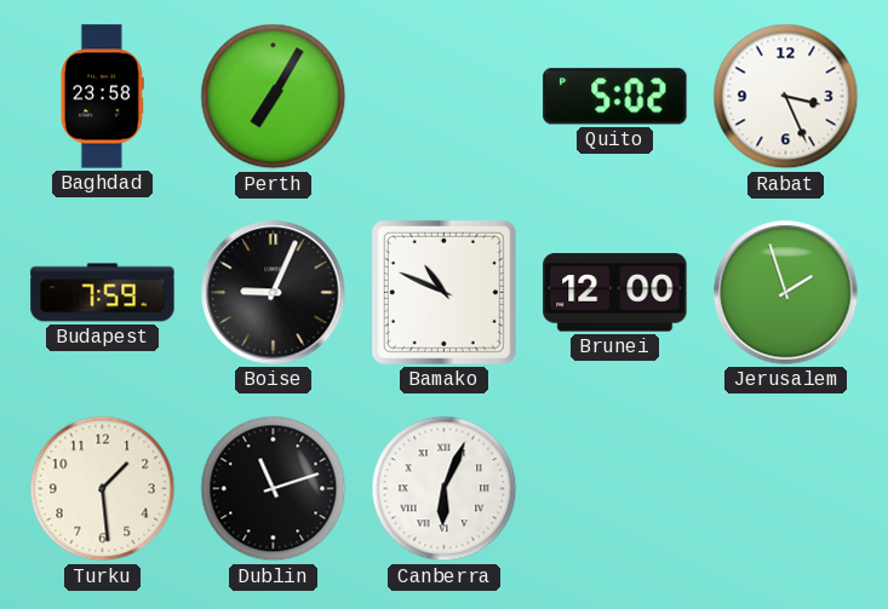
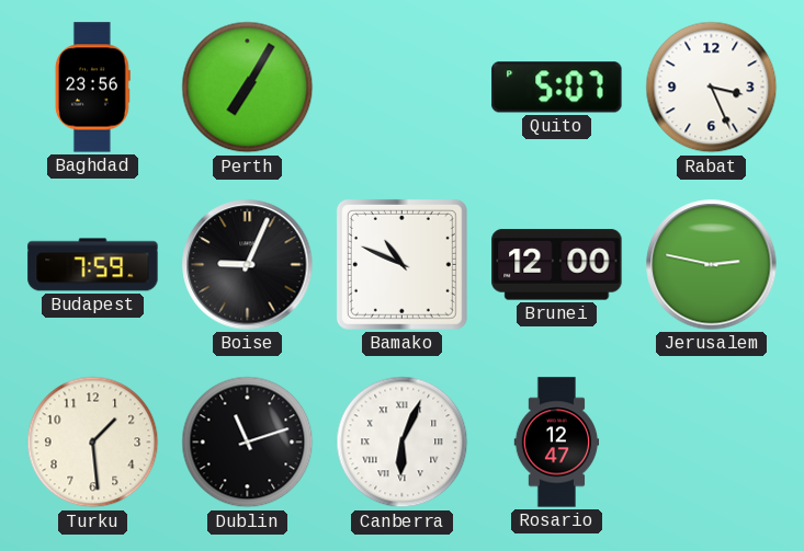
Baghdad: 23:58 -> 23:56
Quito: 5:02 -> 5:07
Jerusalem: 1:57 -> 2:47
Rosario: none -> 12:47
